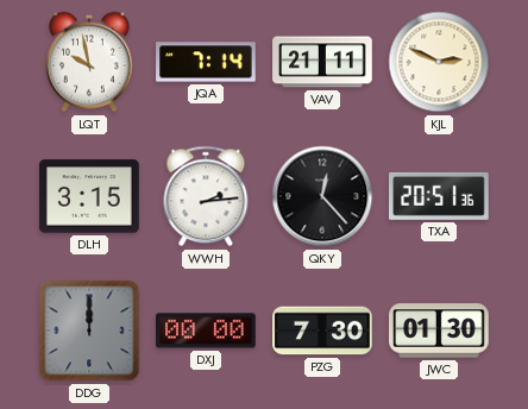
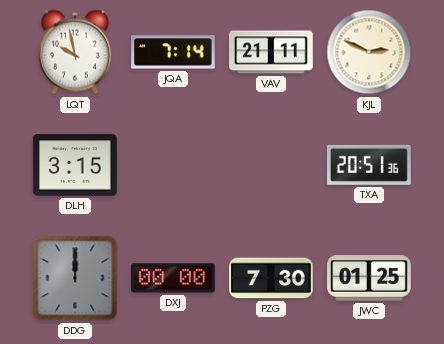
WWH: 2:14 -> none
QKY: 12:23 -> none
JWC: 01:30 -> 01:25
